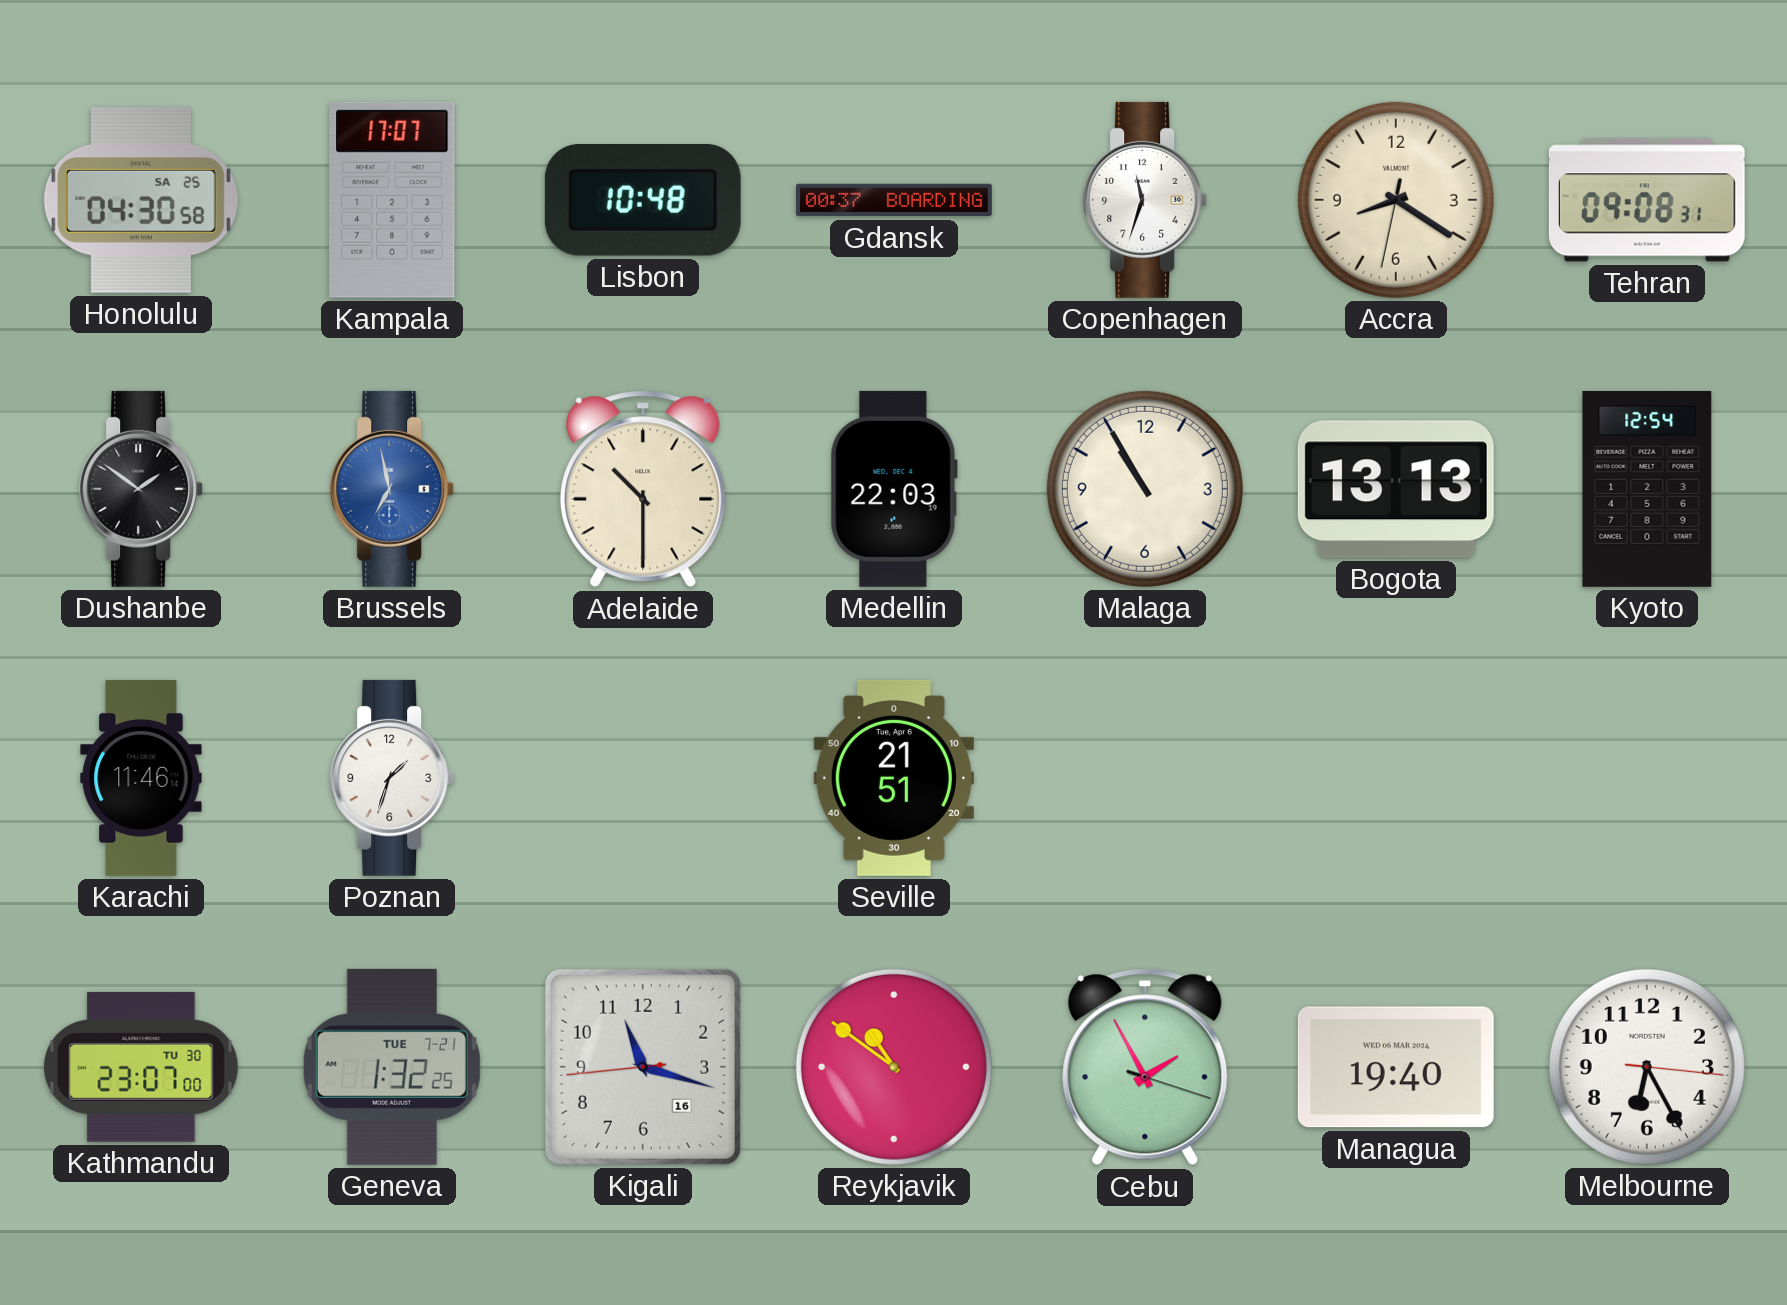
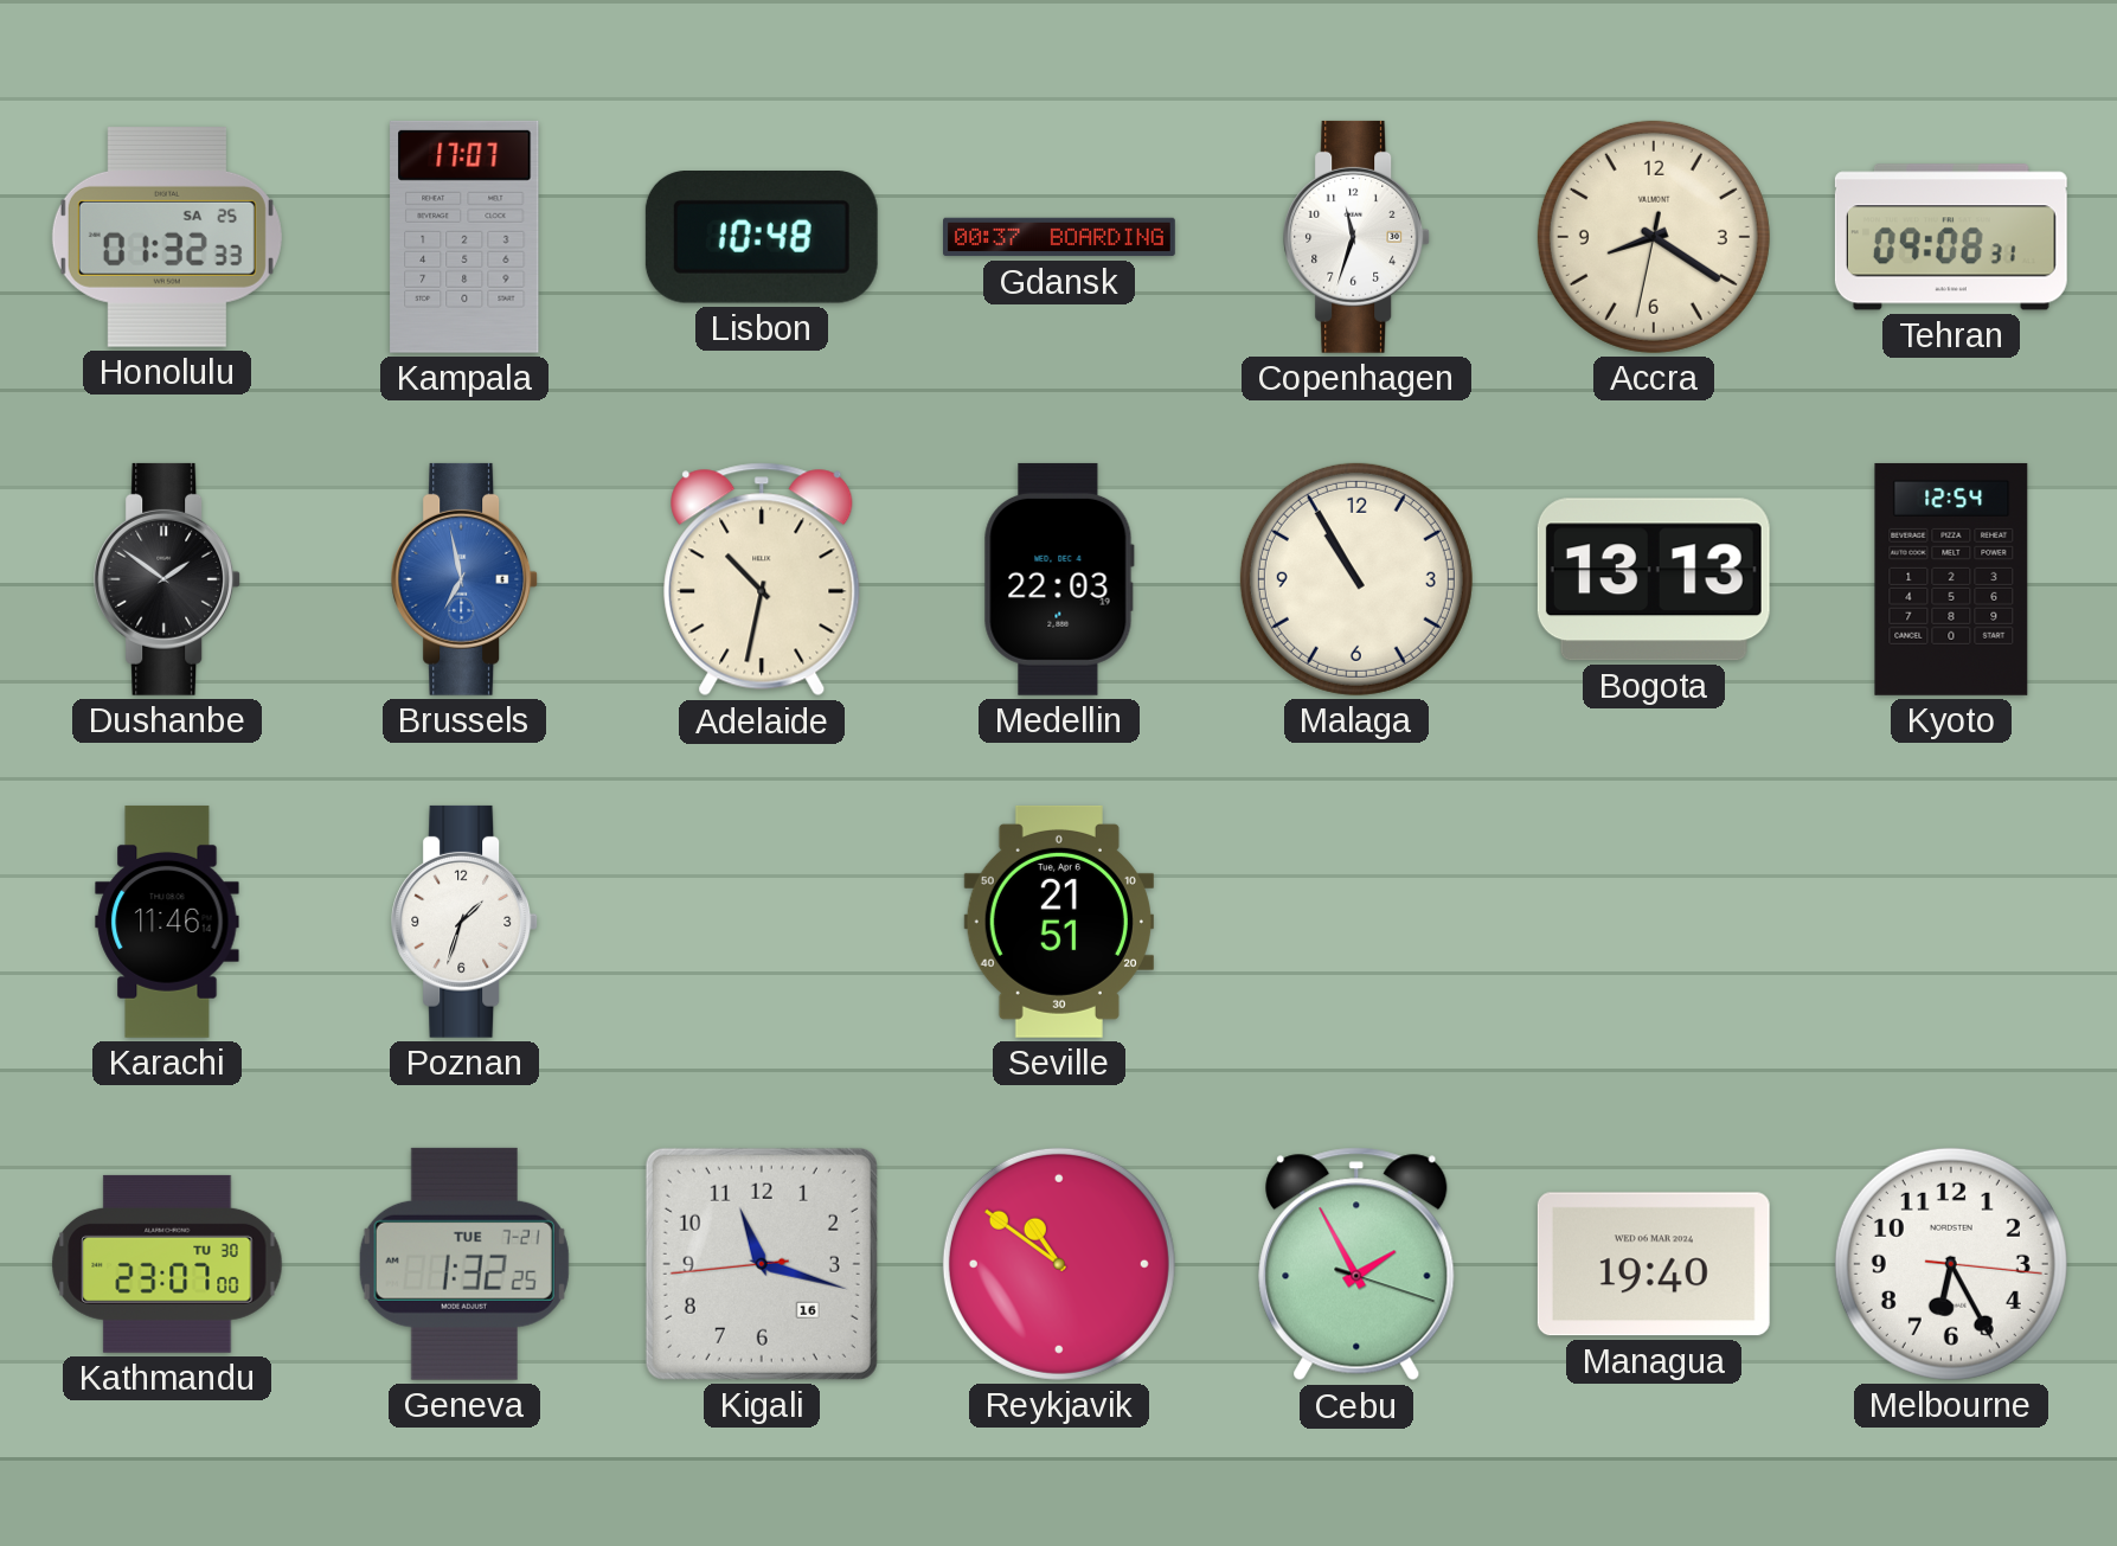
Honolulu: 04:30 -> 01:32
Adelaide: 10:30 -> 10:32
